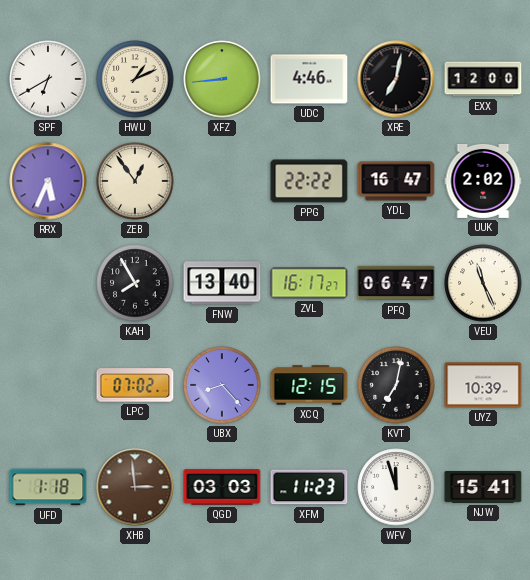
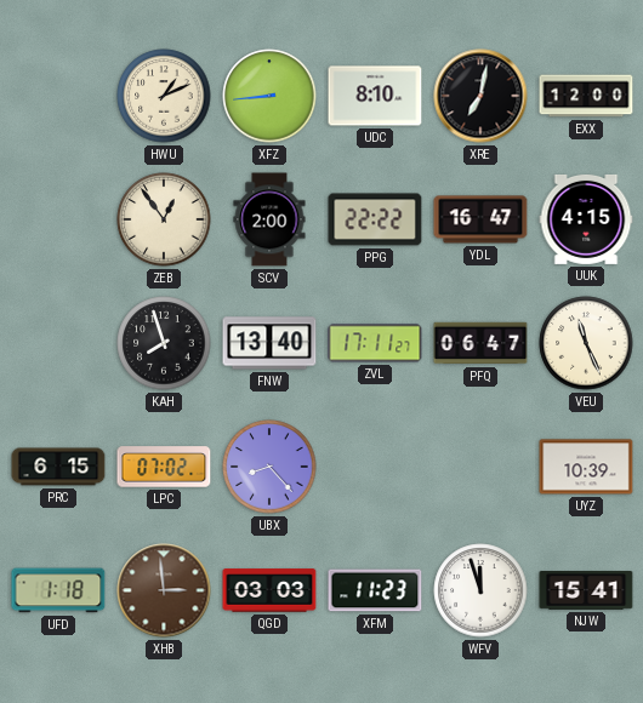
SPF: 6:40 -> none
UDC: 4:46 -> 8:10
RRX: 5:34 -> none
SCV: none -> 2:00
UUK: 2:02 -> 4:15
KAH: 7:55 -> 7:57
ZVL: 16:17 -> 17:11
PRC: none -> 6:15
XCQ: 12:15 -> none
KVT: 7:02 -> none
